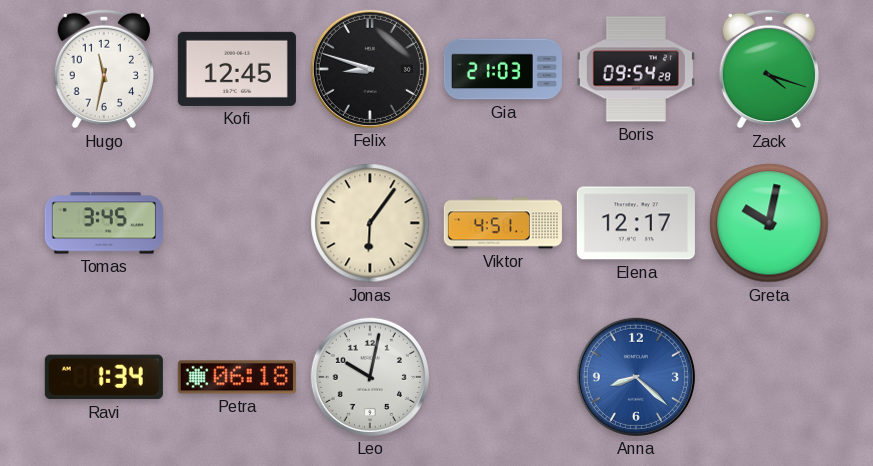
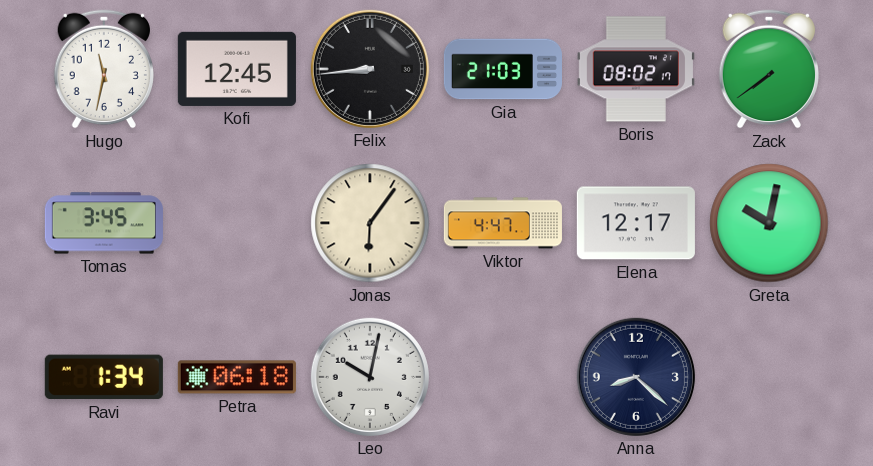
Felix: 8:48 -> 8:44
Boris: 09:54 -> 08:02
Zack: 4:18 -> 7:39
Viktor: 4:51 -> 4:47
Anna dial: blue -> navy
